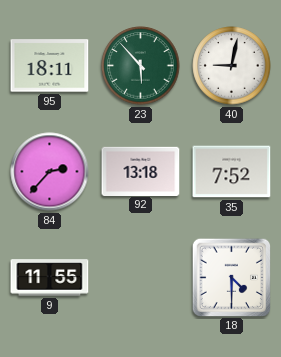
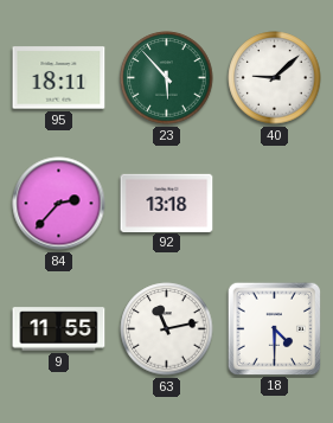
40: 9:02 -> 9:08
35: 7:52 -> none
63: none -> 11:13
